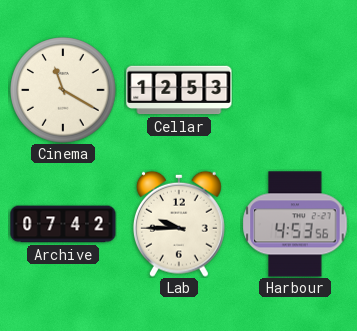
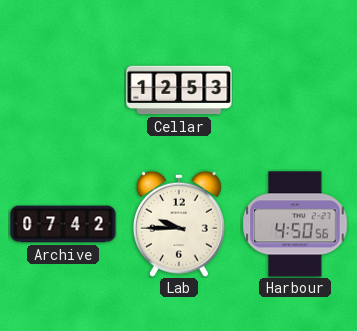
Cinema: 11:20 -> none
Harbour: 4:53 -> 4:50
